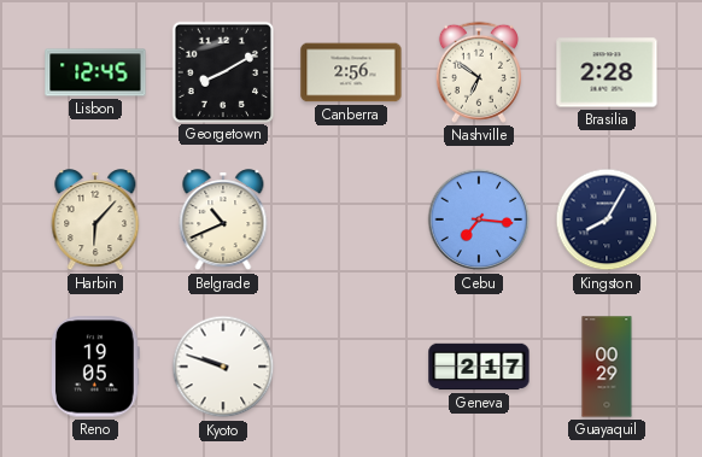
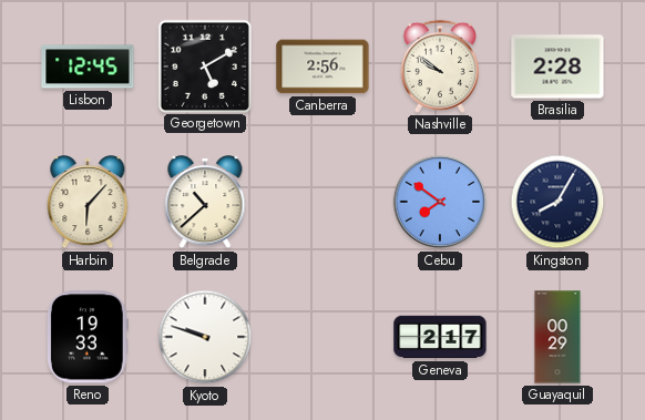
Georgetown: 8:10 -> 5:10
Nashville: 6:51 -> 9:51
Belgrade: 10:41 -> 10:38
Cebu: 7:16 -> 7:51
Reno: 19:05 -> 19:33
